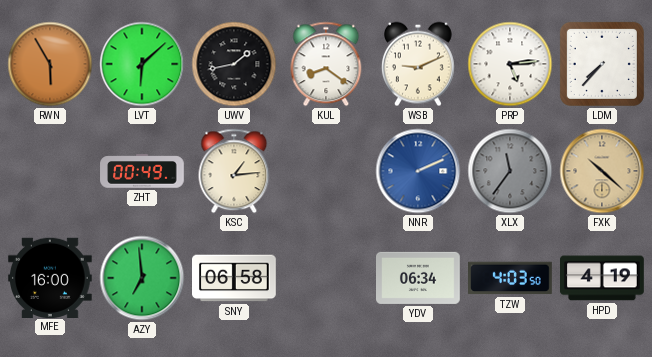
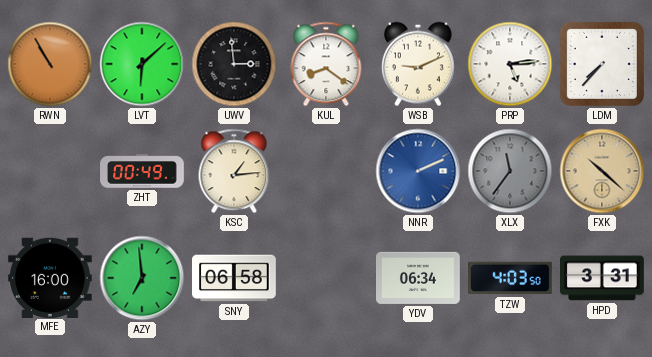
RWN: 5:55 -> 10:55
UWV: 1:43 -> 2:59
HPD: 4:19 -> 3:31
